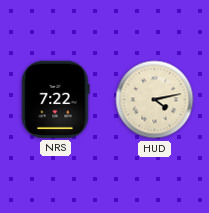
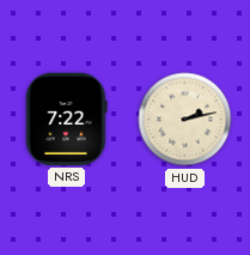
HUD: 4:13 -> 2:13
